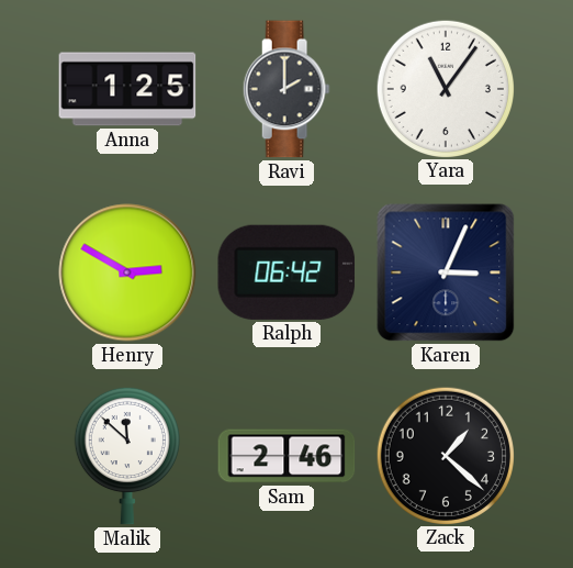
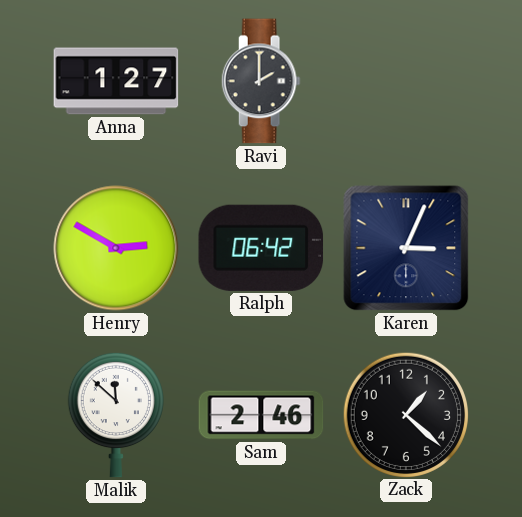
Anna: 1:25 -> 1:27
Yara: 11:06 -> none
